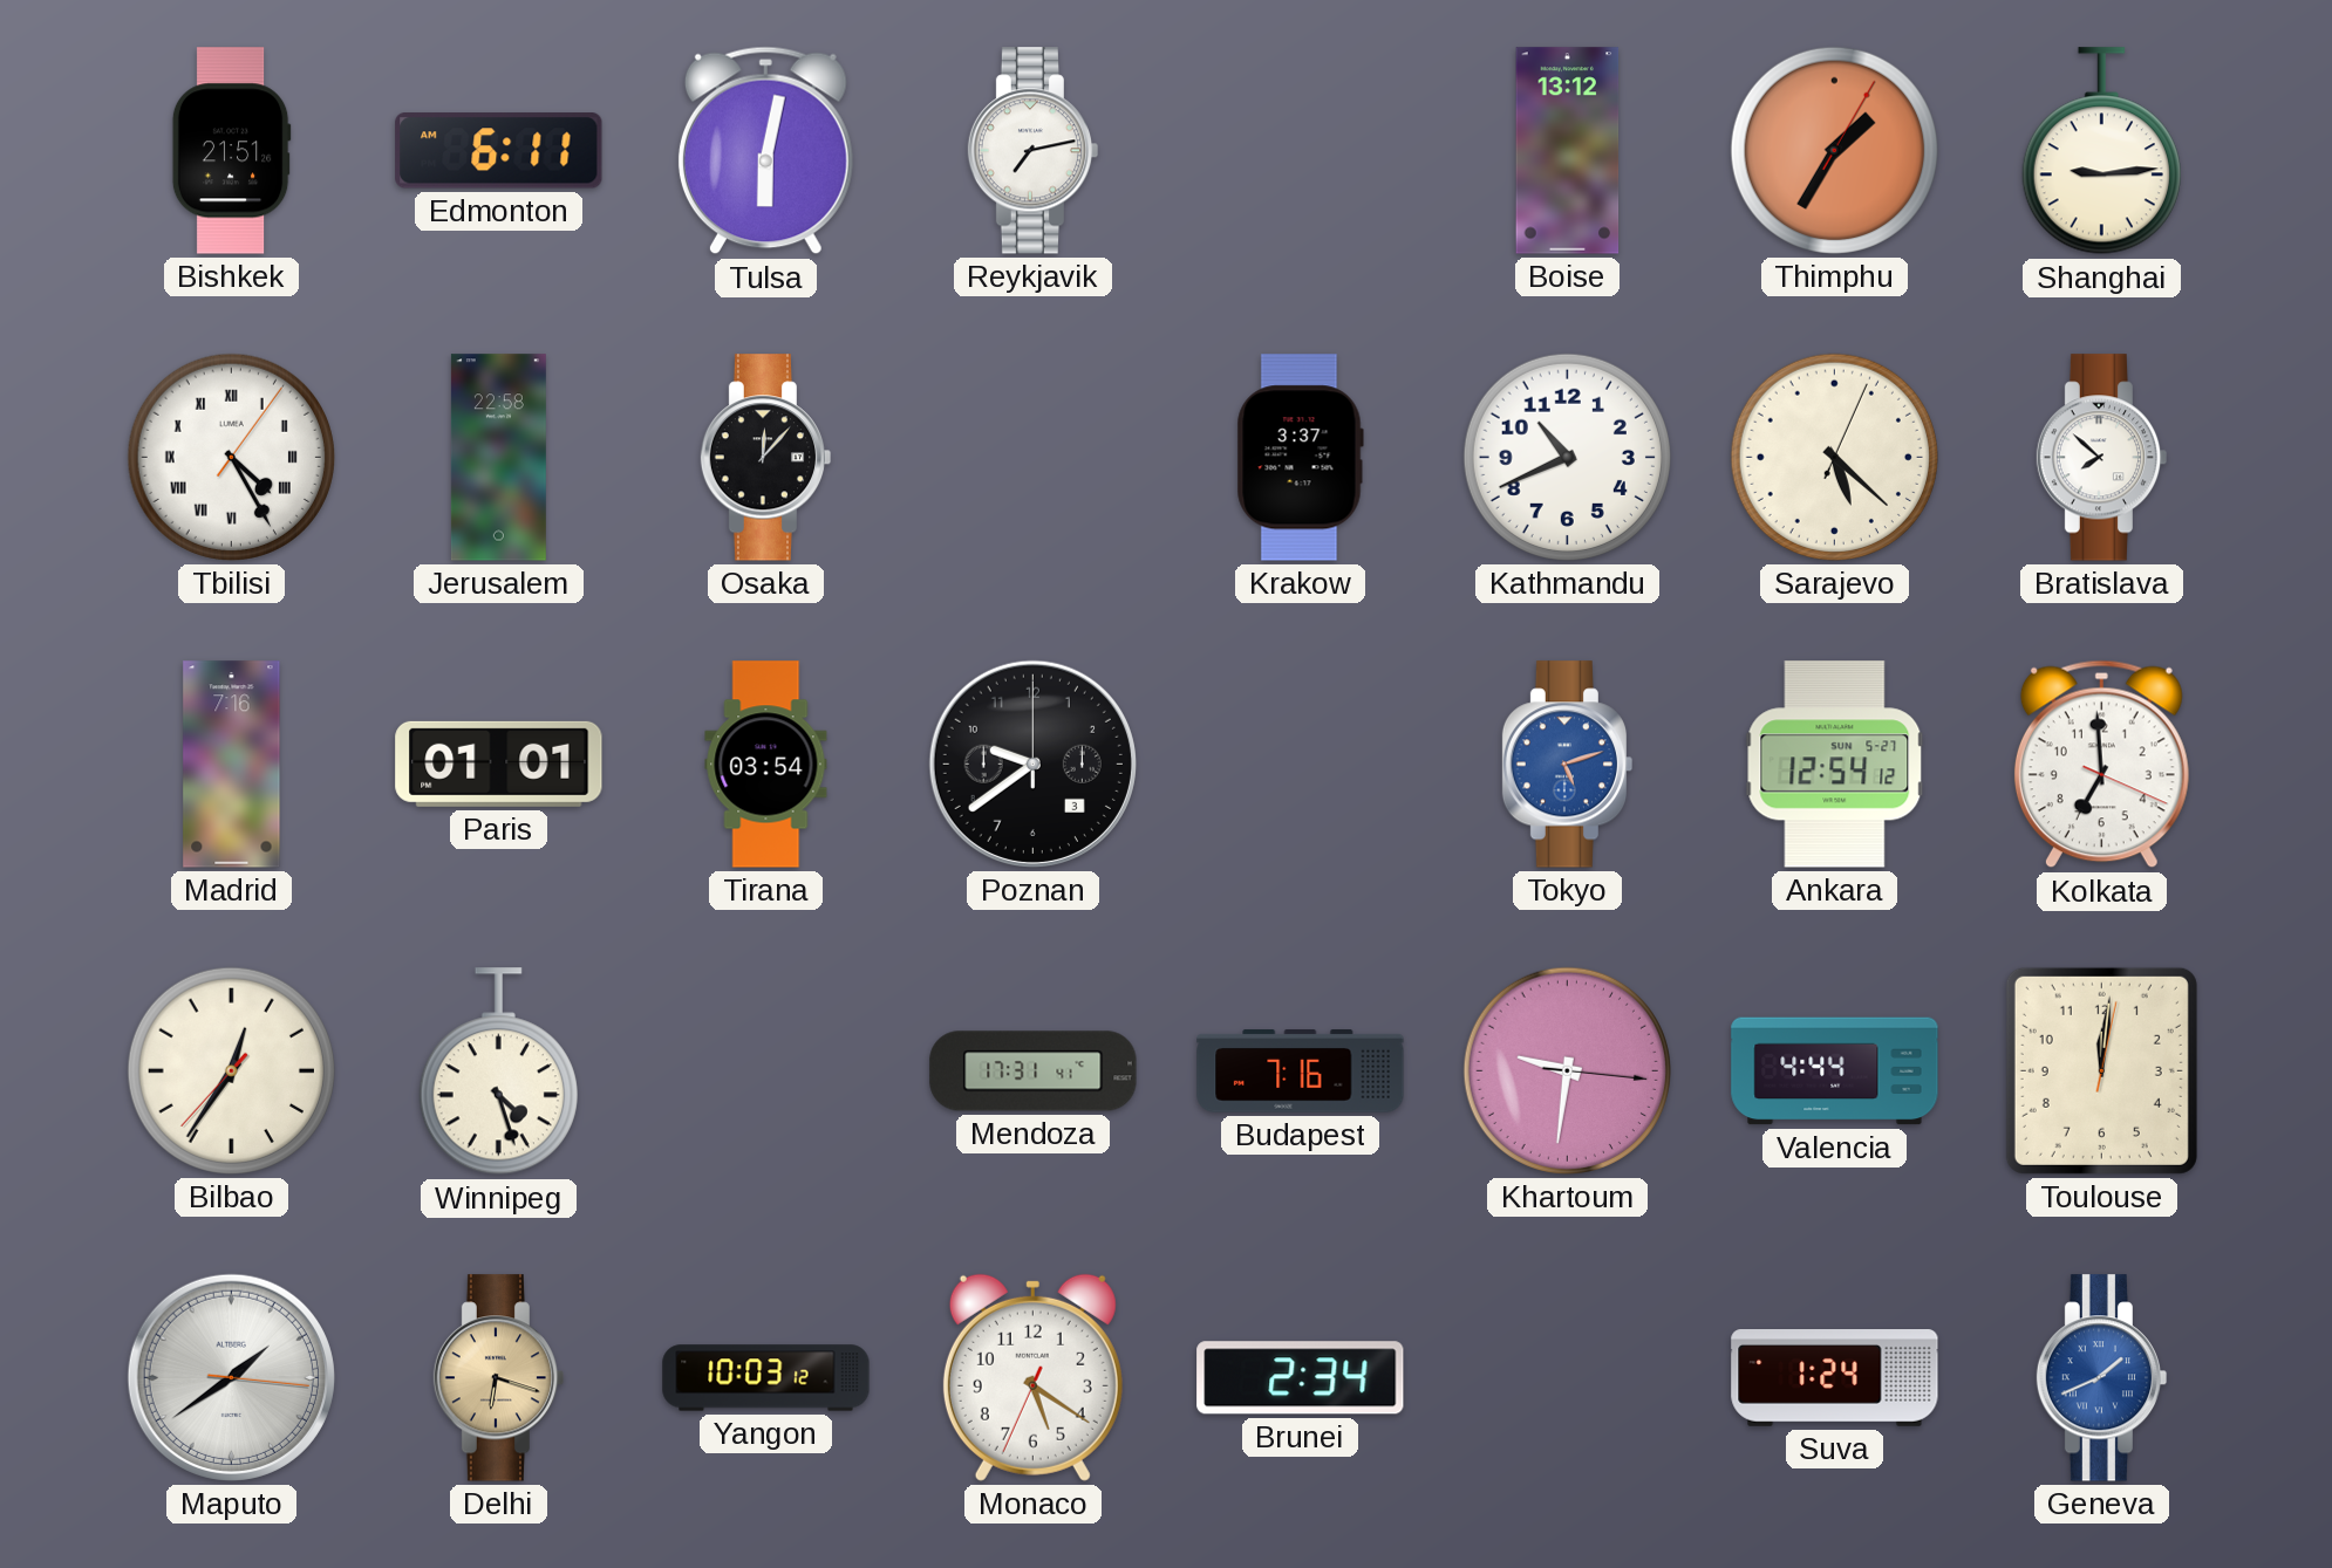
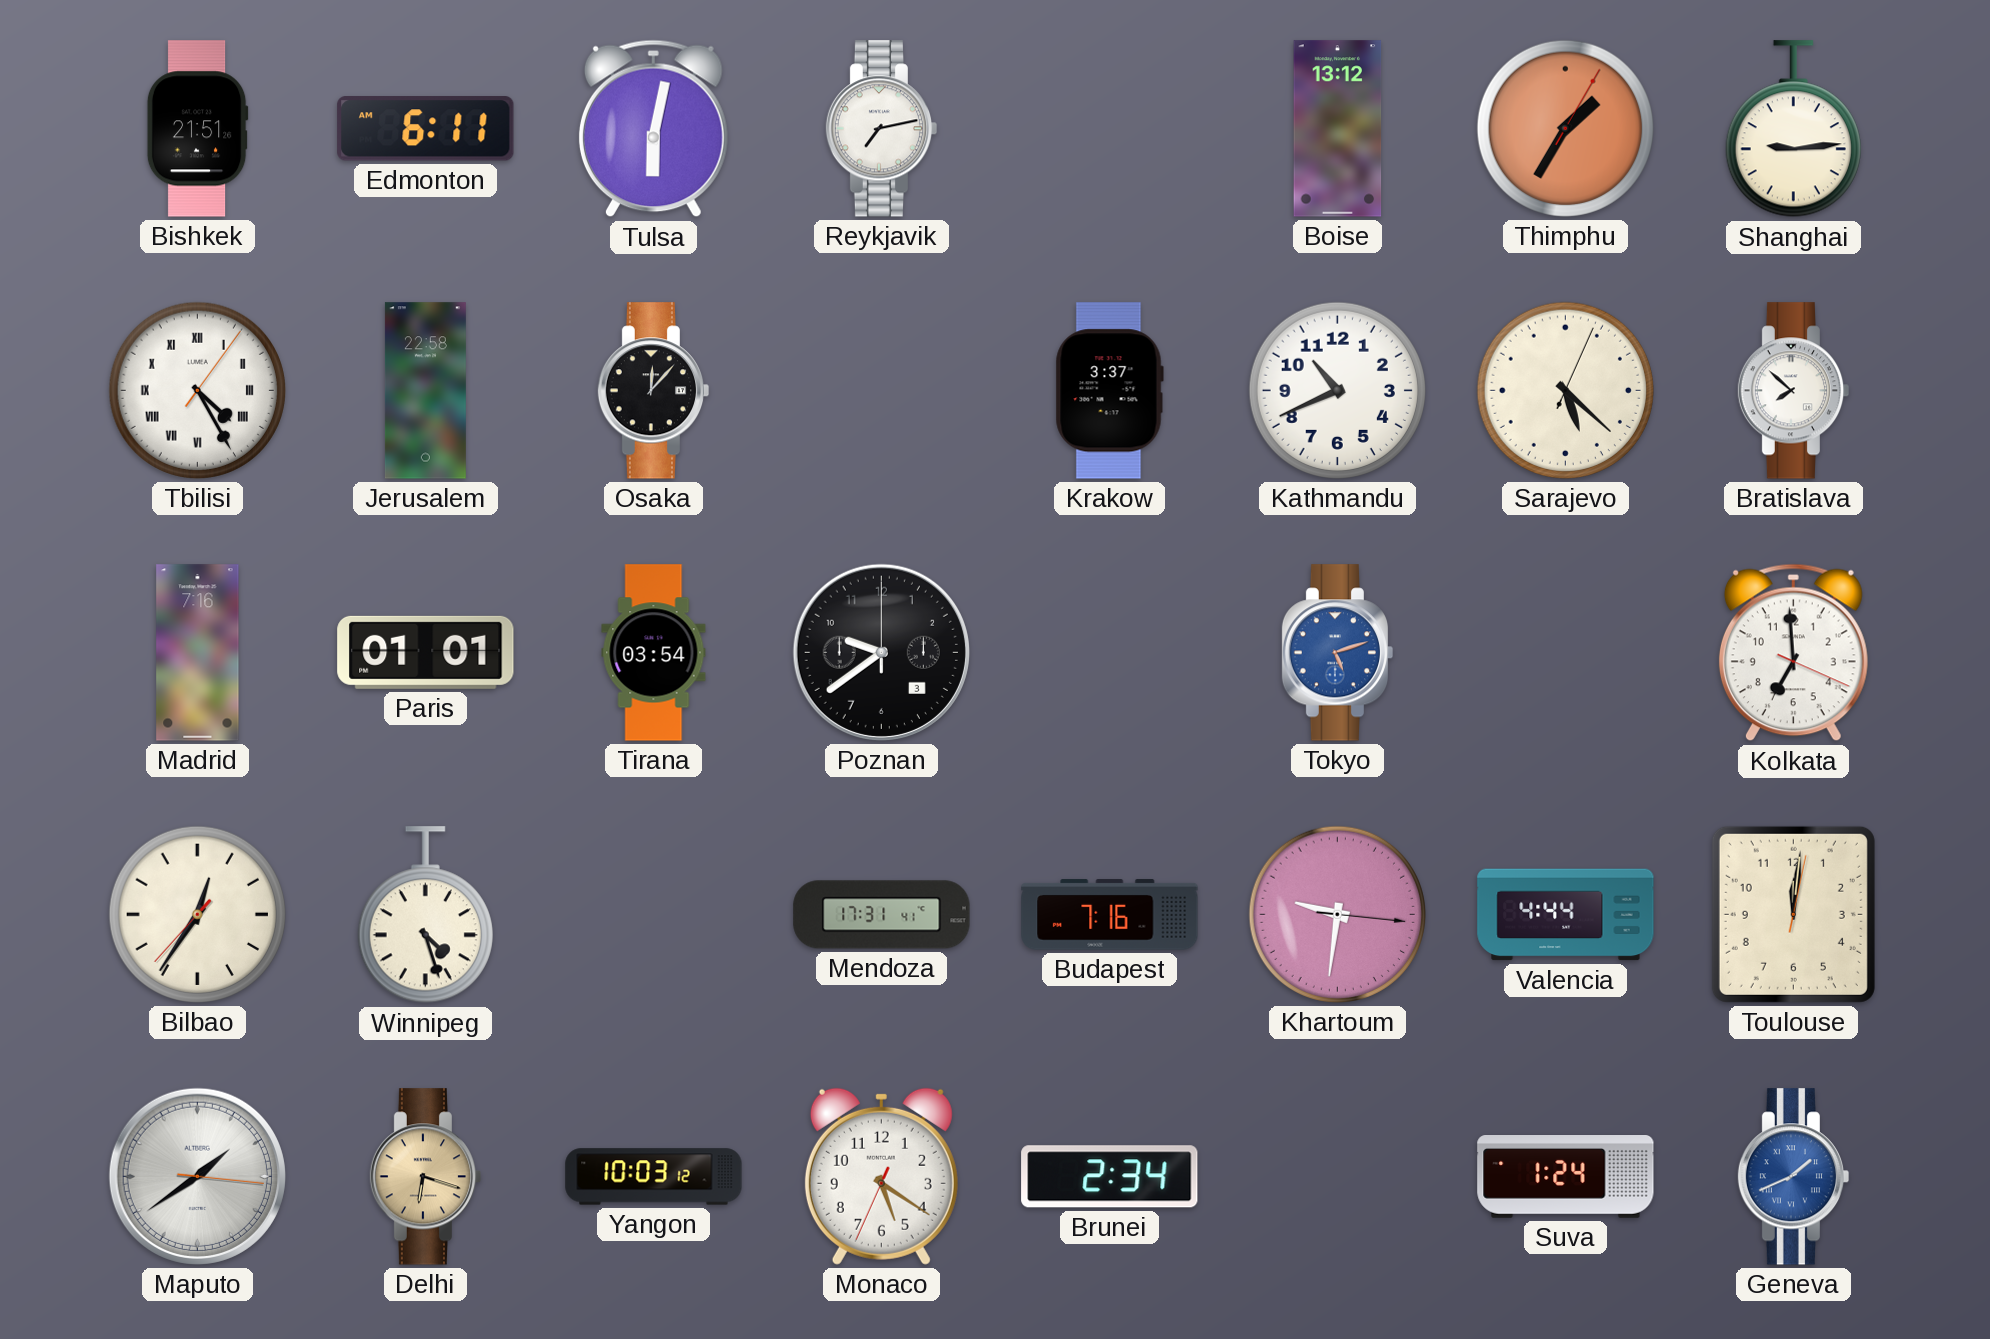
Ankara: 12:54 -> none
